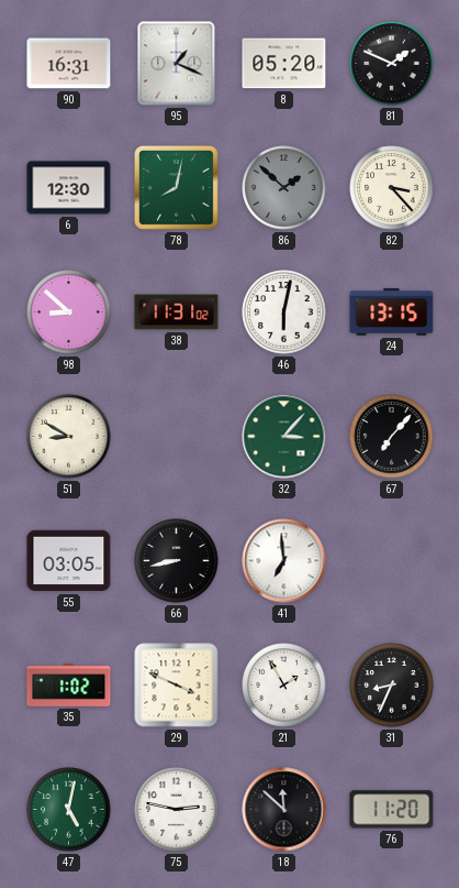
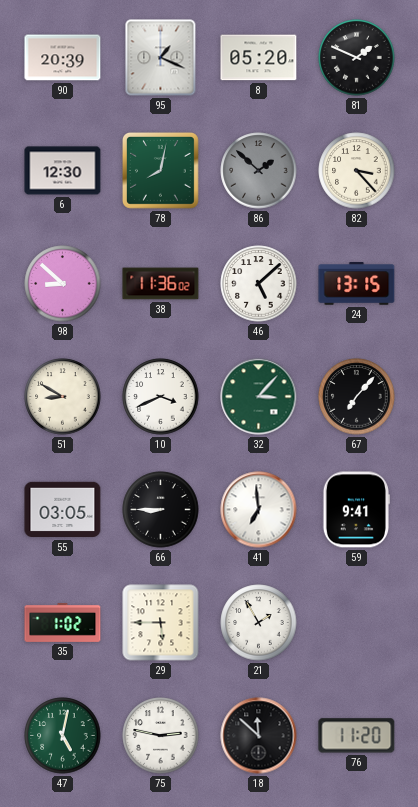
90: 16:31 -> 20:39
38: 11:31 -> 11:36
46: 6:02 -> 5:08
10: none -> 3:41
66: 8:43 -> 8:45
59: none -> 9:41
29: 3:49 -> 5:45
31: 8:34 -> none
